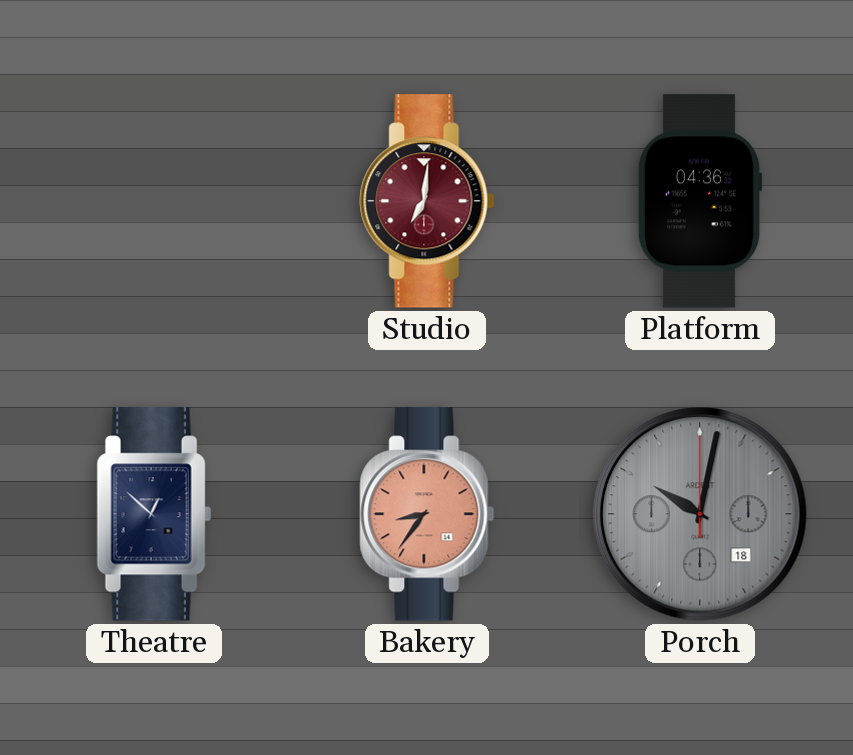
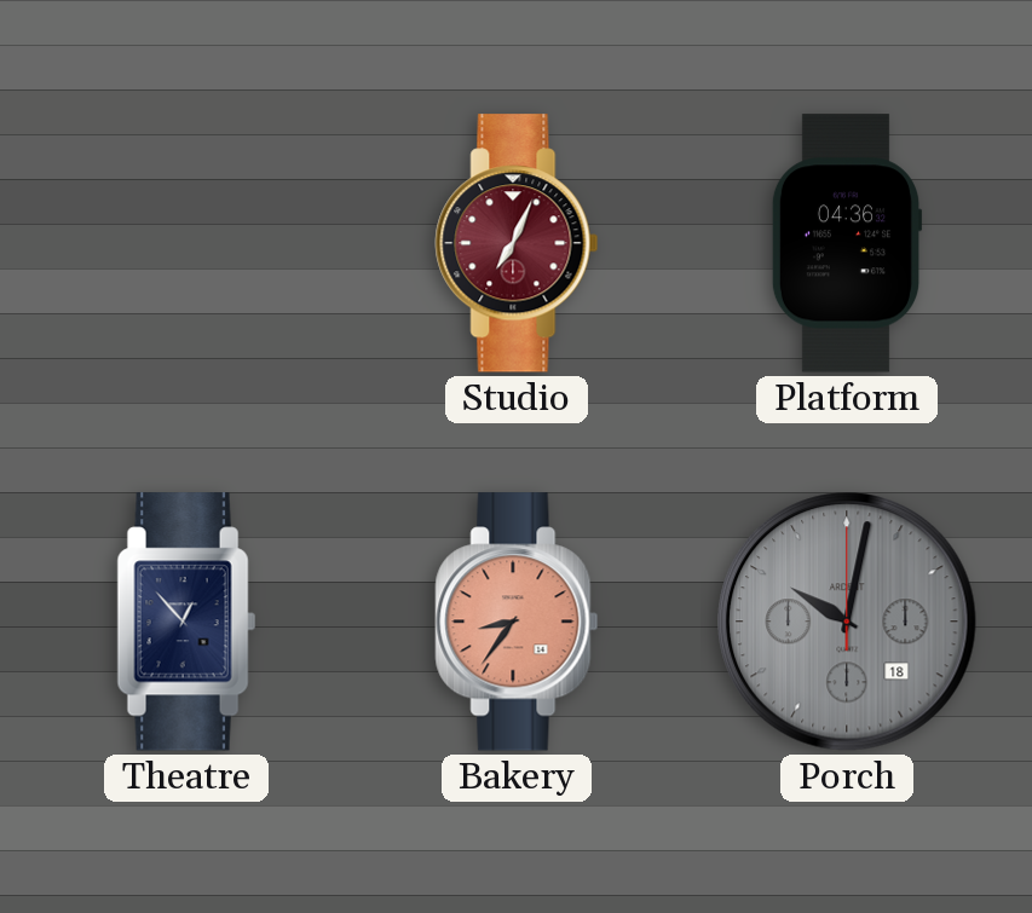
Studio: 7:01 -> 7:04
Theatre: 12:52 -> 12:53
